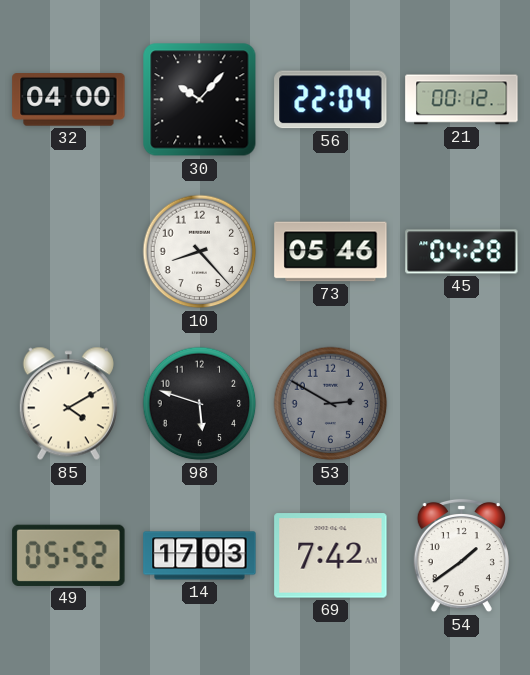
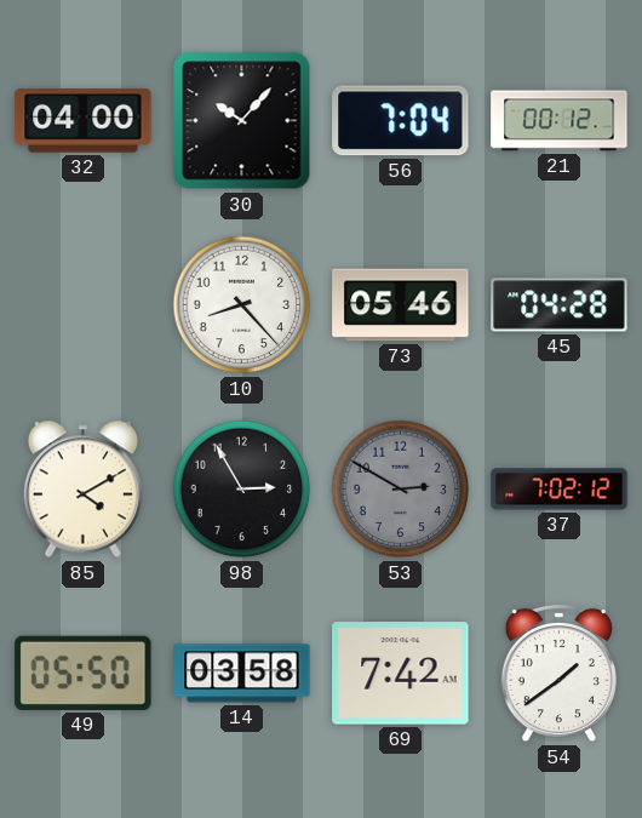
56: 22:04 -> 7:04
98: 5:48 -> 2:55
37: none -> 7:02
49: 05:52 -> 05:50
14: 17:03 -> 03:58
